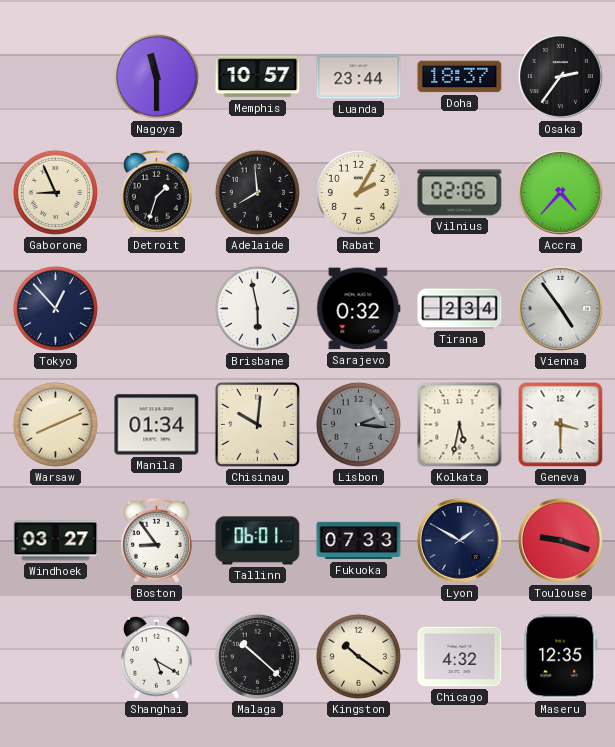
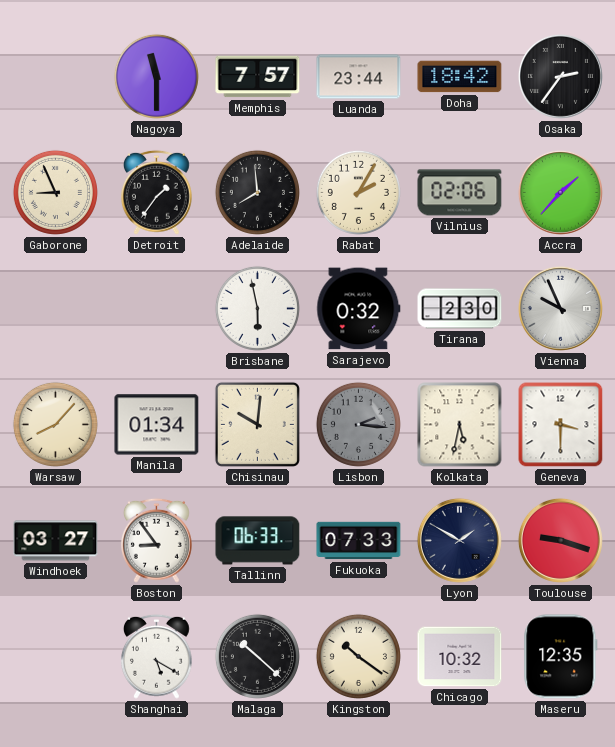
Memphis: 10:57 -> 7:57
Doha: 18:37 -> 18:42
Detroit: 1:33 -> 1:36
Accra: 4:37 -> 1:37
Tokyo: 12:53 -> none
Tirana: 2:34 -> 2:30
Vienna: 4:54 -> 9:56
Warsaw: 8:11 -> 8:07
Tallinn: 06:01 -> 06:33
Chicago: 4:32 -> 10:32
